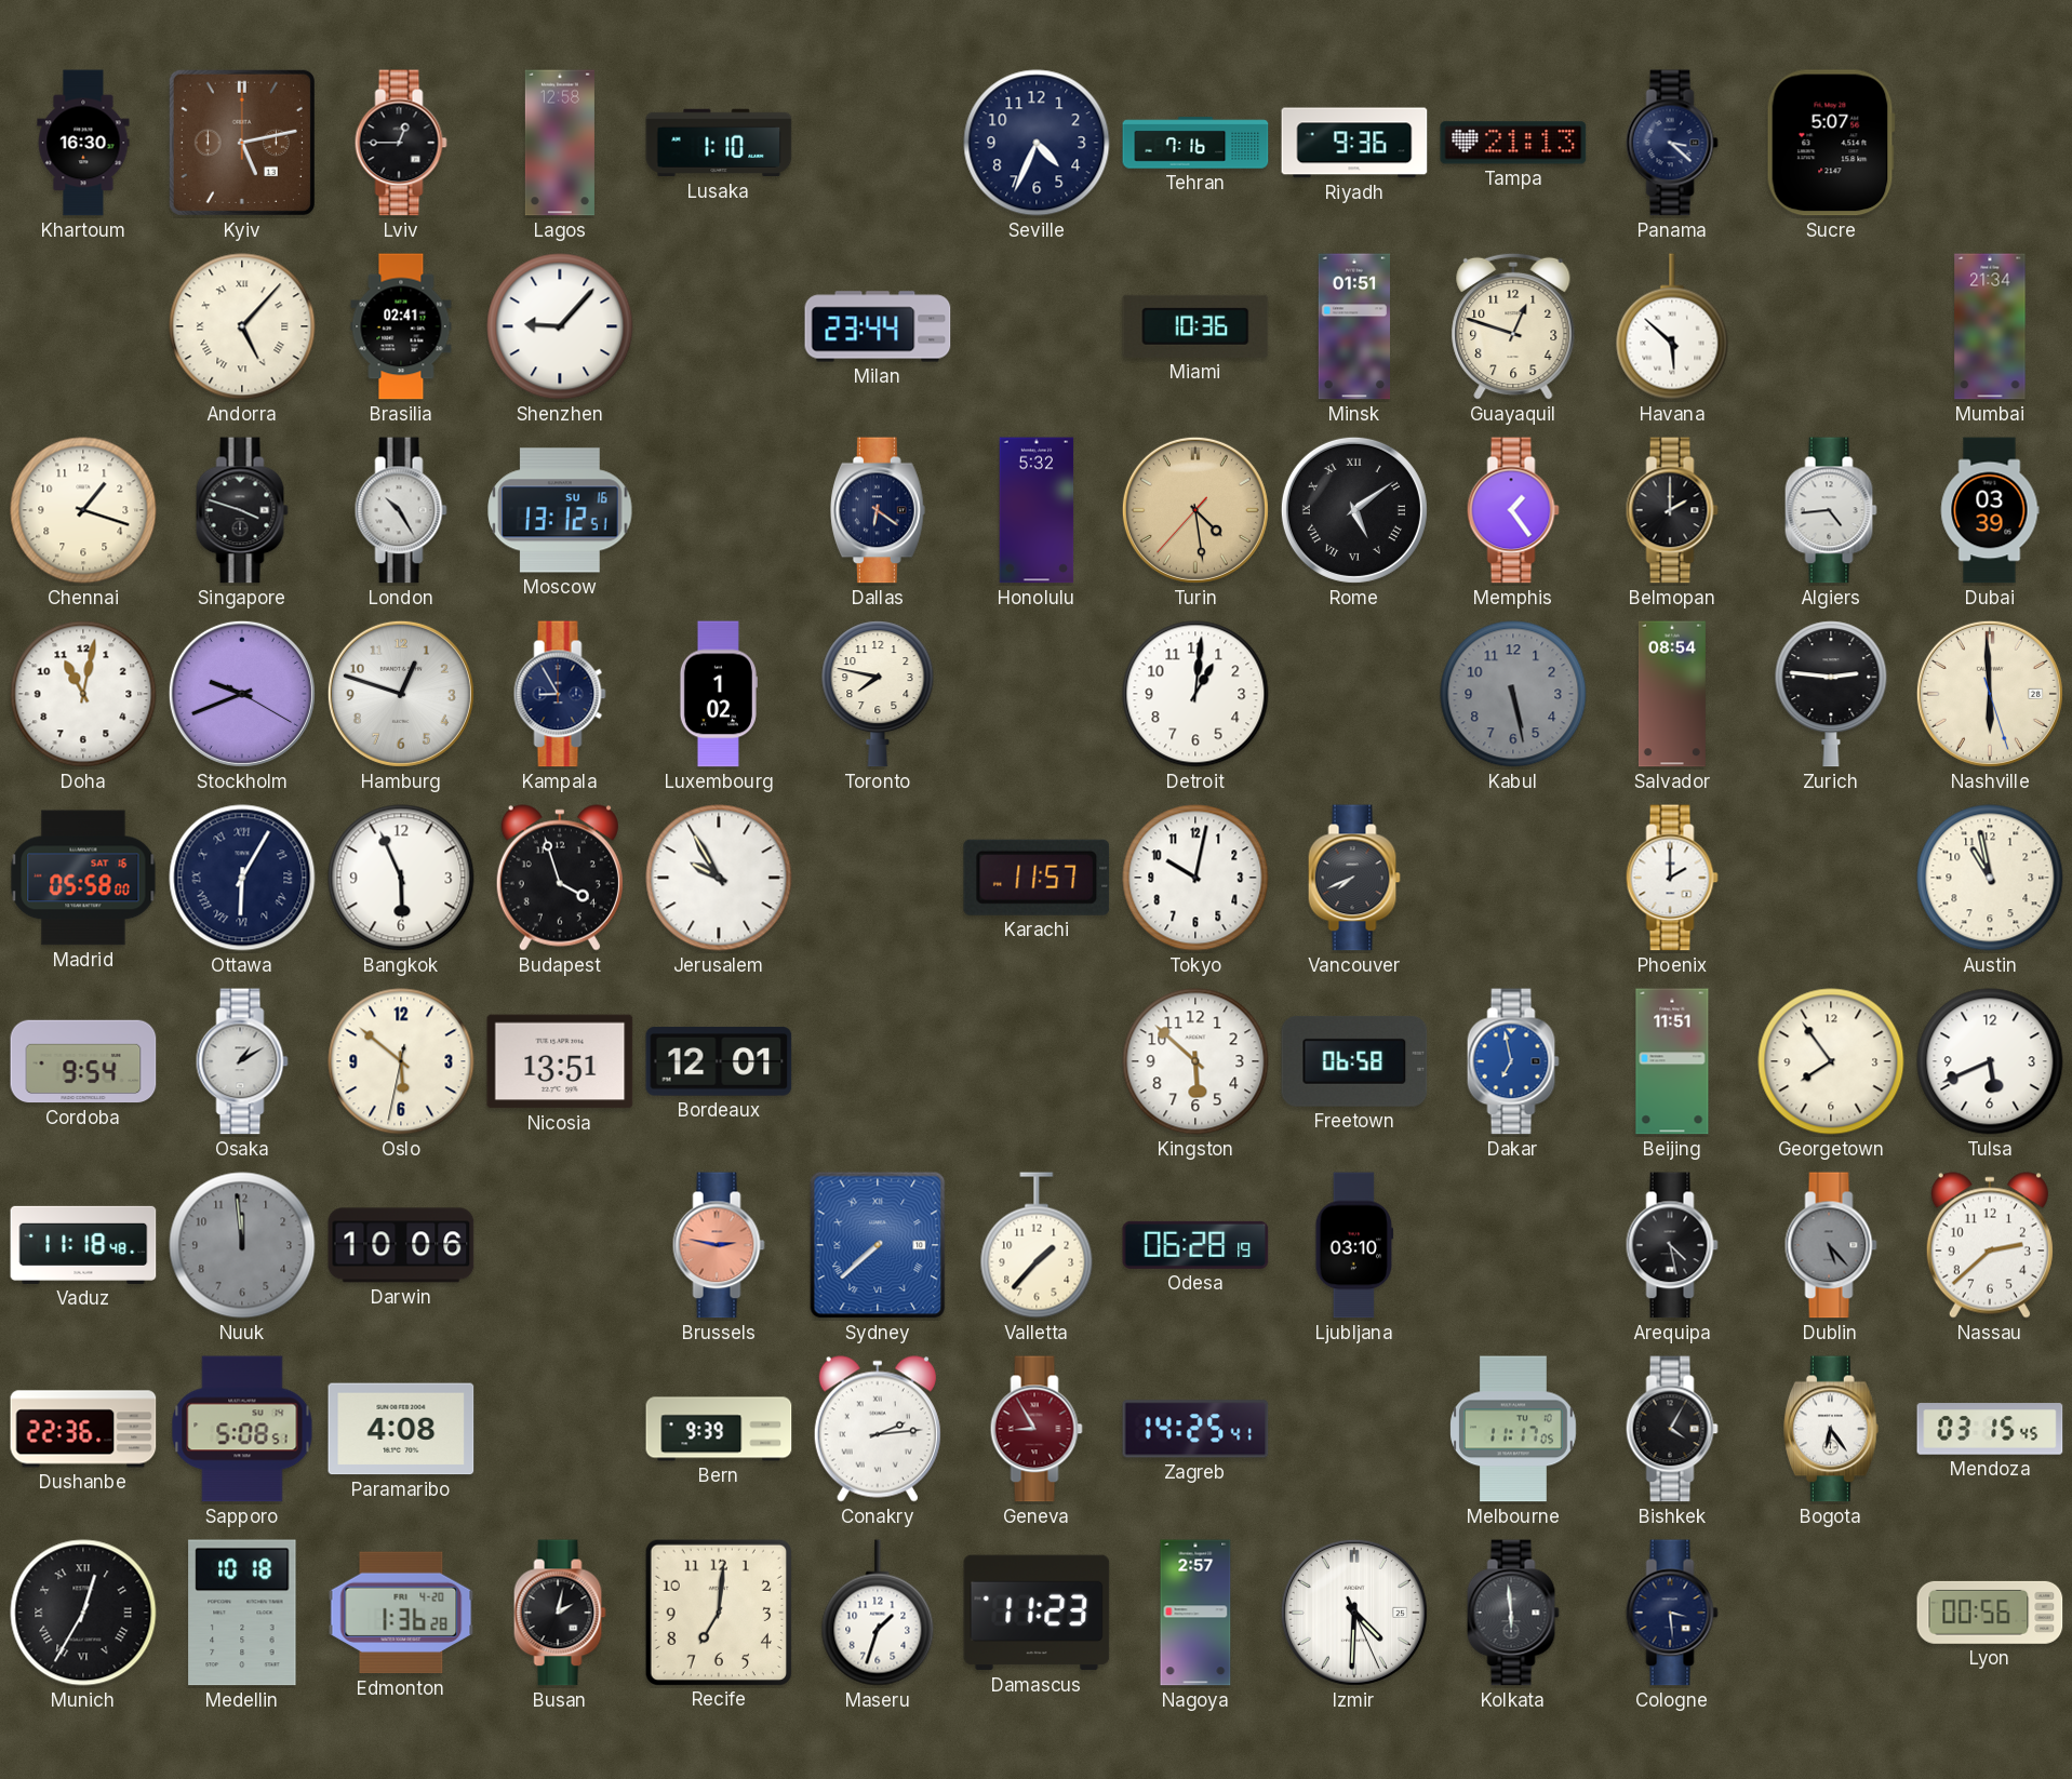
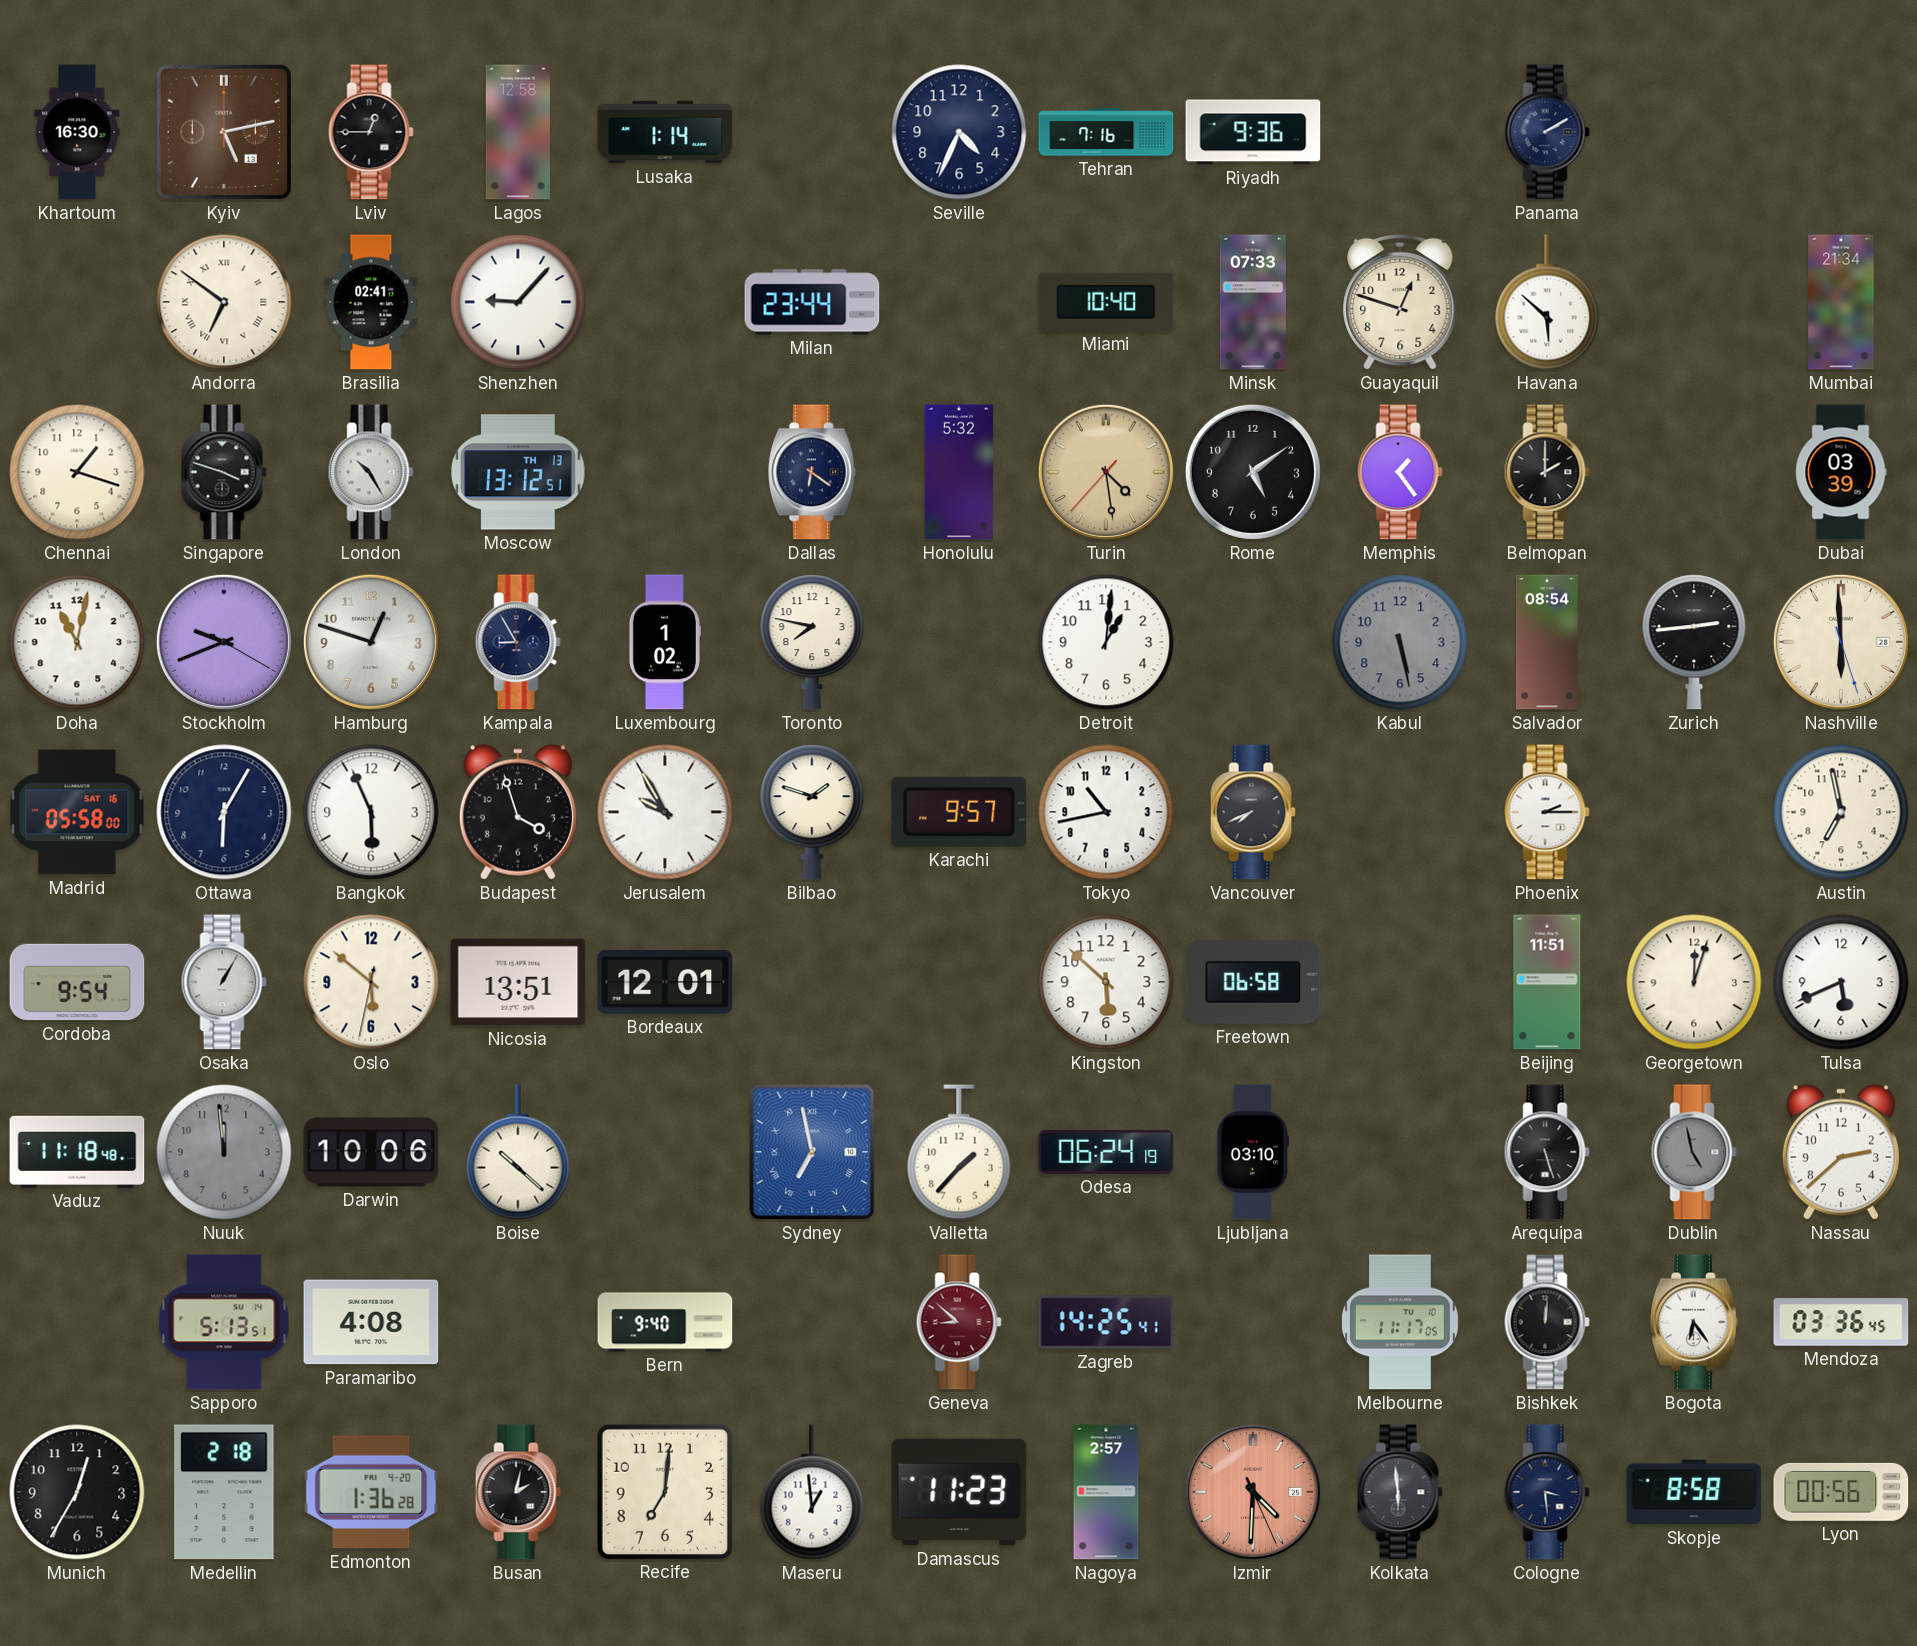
Lusaka: 1:10 -> 1:14
Tampa: 21:13 -> none
Panama: 3:22 -> 2:10
Sucre: 5:07 -> none
Andorra: 5:07 -> 6:51
Miami: 10:36 -> 10:40
Minsk: 01:51 -> 07:33
Moscow date: SU 16 -> TH 13
Rome numerals: Roman -> Arabic
Algiers: 4:44 -> none
Zurich: 2:46 -> 2:44
Ottawa numerals: Roman -> Arabic
Bilbao: none -> 1:48
Karachi: 11:57 -> 9:57
Tokyo: 10:02 -> 10:43
Phoenix: 2:00 -> 2:15
Austin: 10:58 -> 6:58
Osaka: 1:10 -> 1:05
Dakar: 6:58 -> none
Georgetown: 7:54 -> 12:03
Boise: none -> 10:22
Brussels: 2:47 -> none
Sydney: 7:38 -> 6:58
Odesa: 06:28 -> 06:24
Arequipa: 4:28 -> 5:27
Dublin: 5:23 -> 4:58
Dushanbe: 22:36 -> none
Sapporo: 5:08 -> 5:13
Bern: 9:39 -> 9:40
Conakry: 2:14 -> none
Geneva: 8:55 -> 8:52
Bishkek: 4:05 -> 12:01
Mendoza: 03:15 -> 03:36
Munich numerals: Roman -> Arabic
Medellin: 10:18 -> 2:18
Maseru: 1:33 -> 12:59
Izmir dial: white -> salmon
Skopje: none -> 8:58
